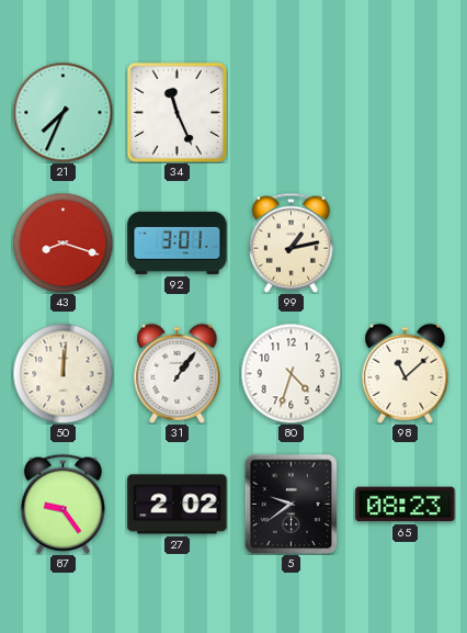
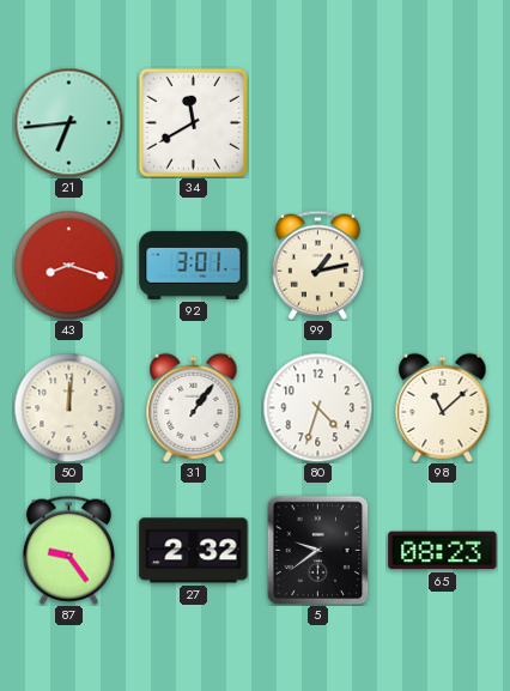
21: 7:34 -> 6:44
34: 11:26 -> 11:40
27: 2:02 -> 2:32
